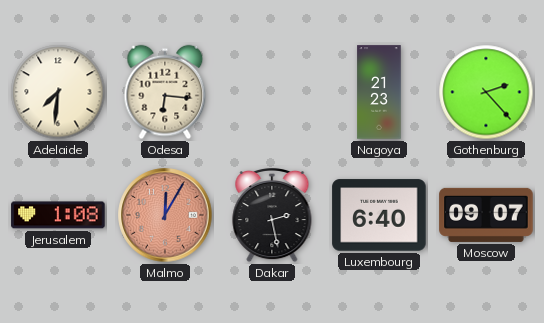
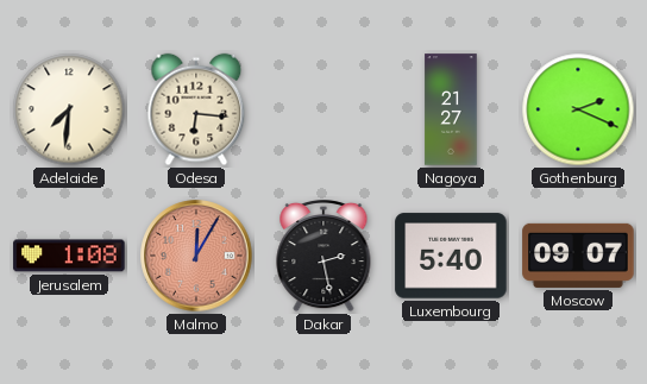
Nagoya: 21:23 -> 21:27
Gothenburg: 2:23 -> 2:19
Luxembourg: 6:40 -> 5:40
